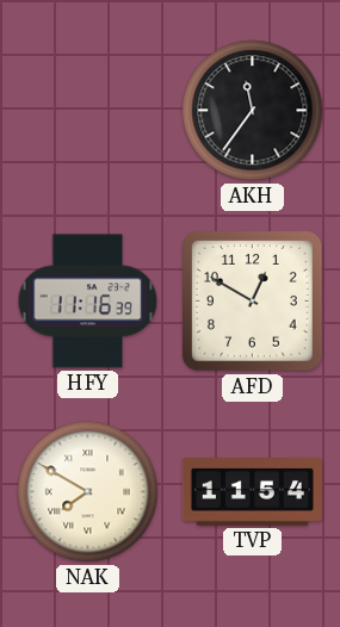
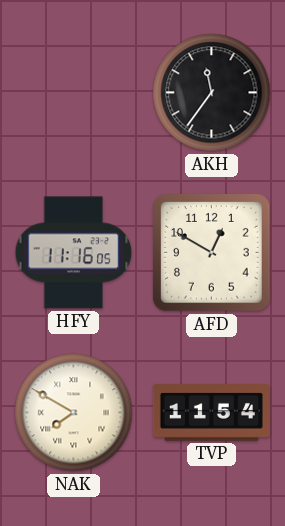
HFY: 11:16:39 -> 11:16:05
